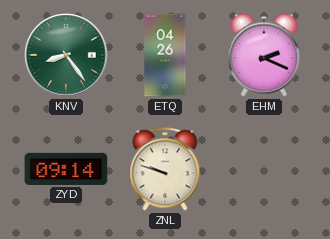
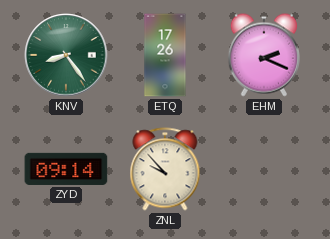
ETQ: 04:26 -> 17:26
ZNL: 9:48 -> 9:53
